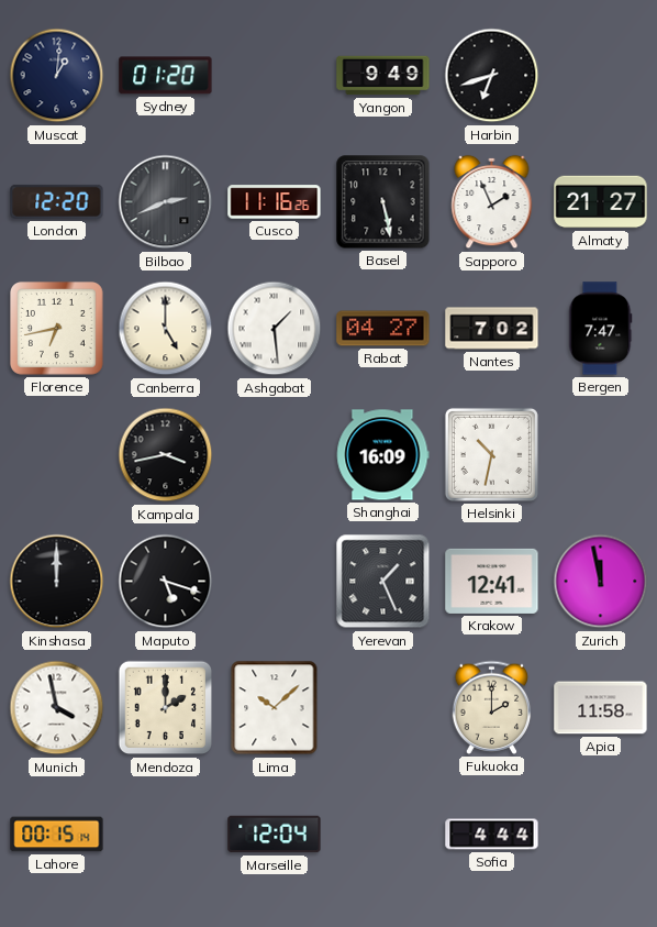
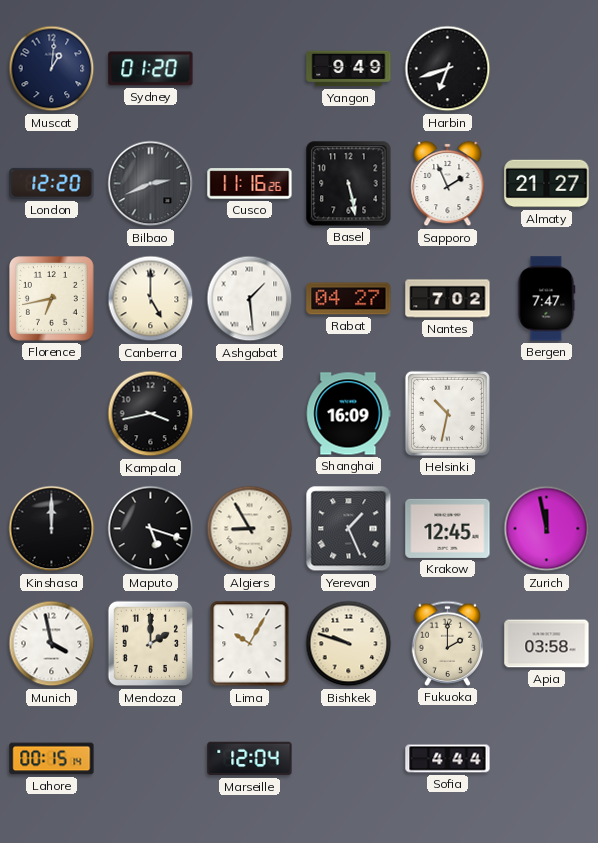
Algiers: none -> 8:55
Krakow: 12:41 -> 12:45
Lima: 10:08 -> 10:05
Bishkek: none -> 9:48
Apia: 11:58 -> 03:58
